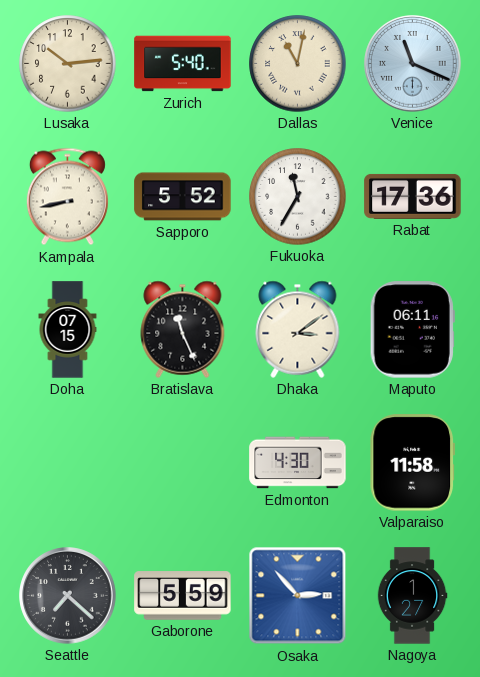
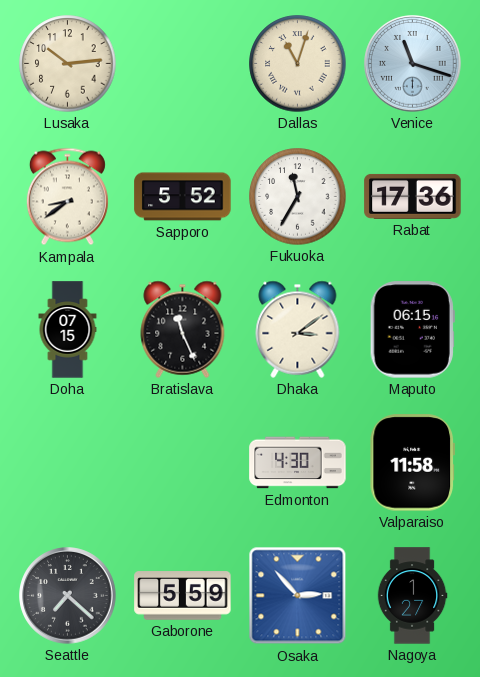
Zurich: 5:40 -> none
Dallas: 11:02 -> 11:03
Venice: 11:19 -> 11:18
Kampala: 8:43 -> 8:39
Maputo: 06:11 -> 06:15
